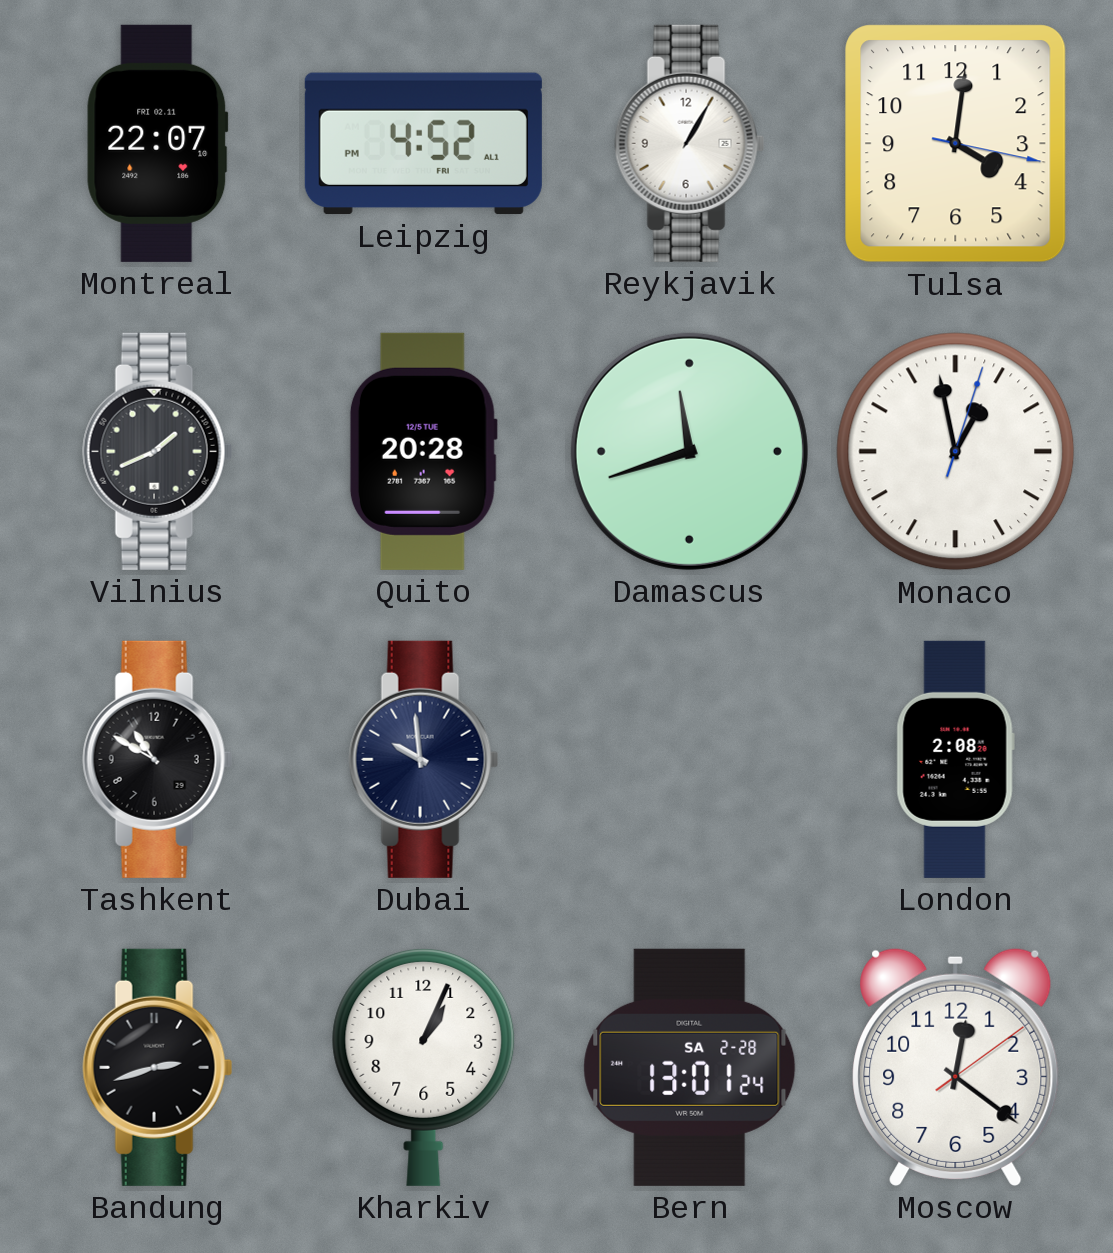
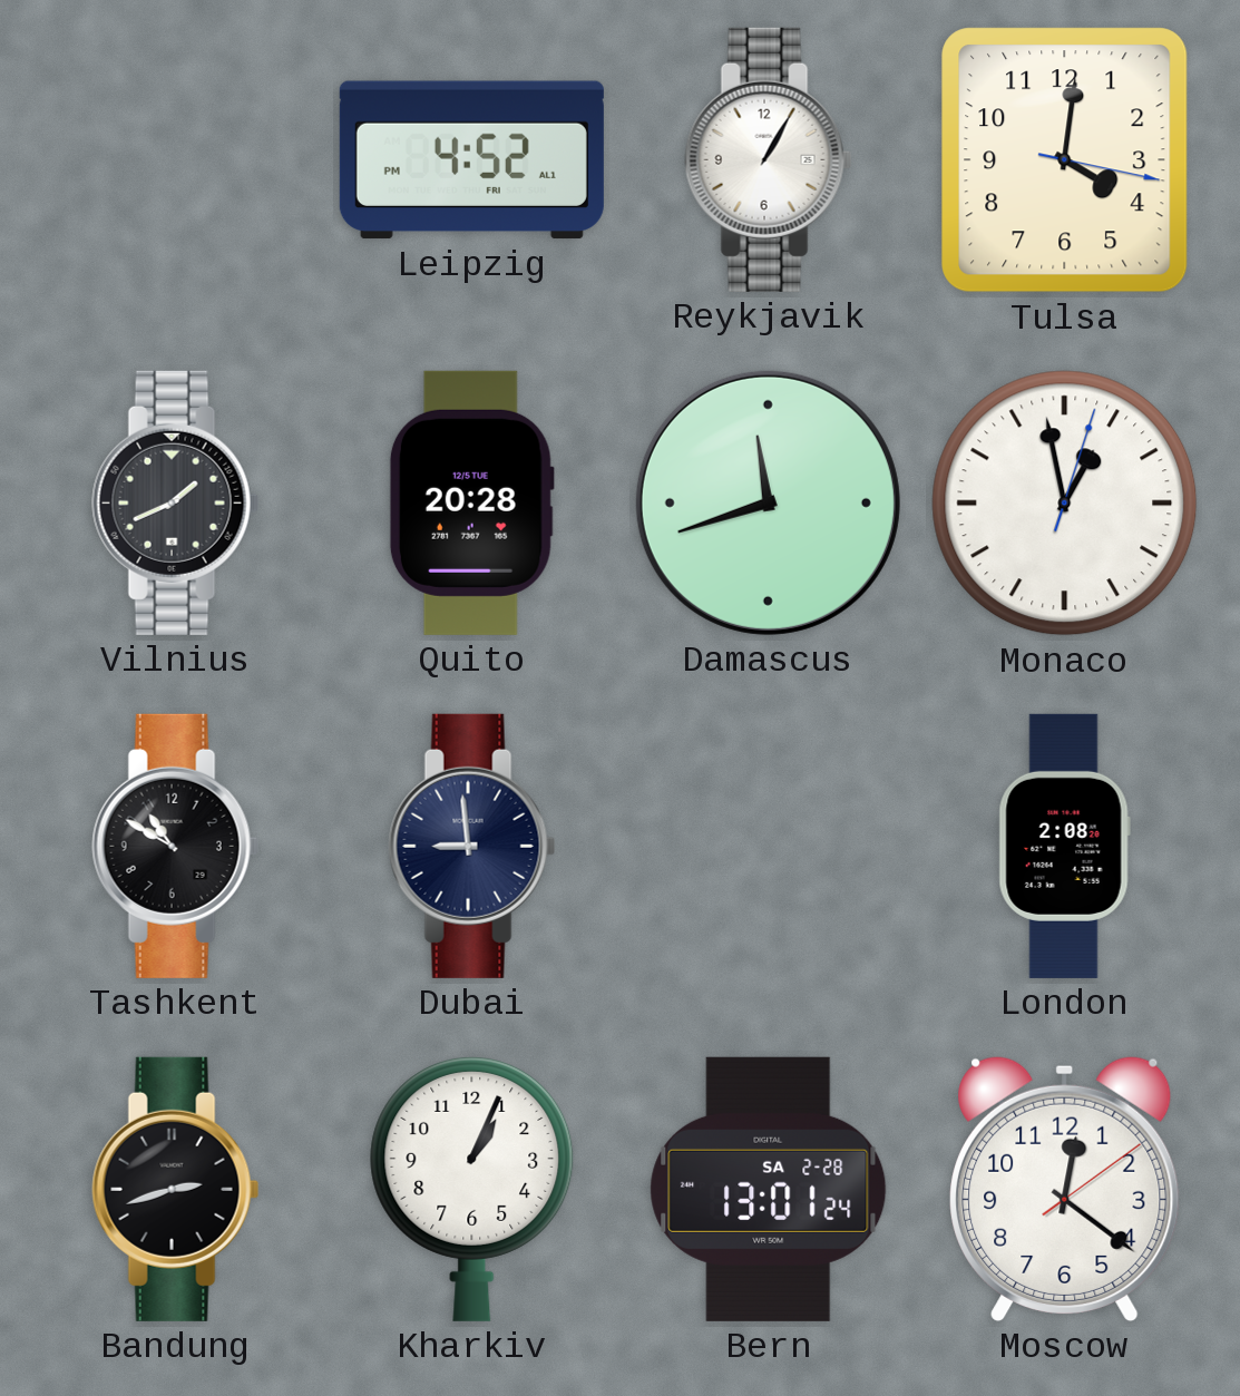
Montreal: 22:07 -> none
Dubai: 9:59 -> 8:59
